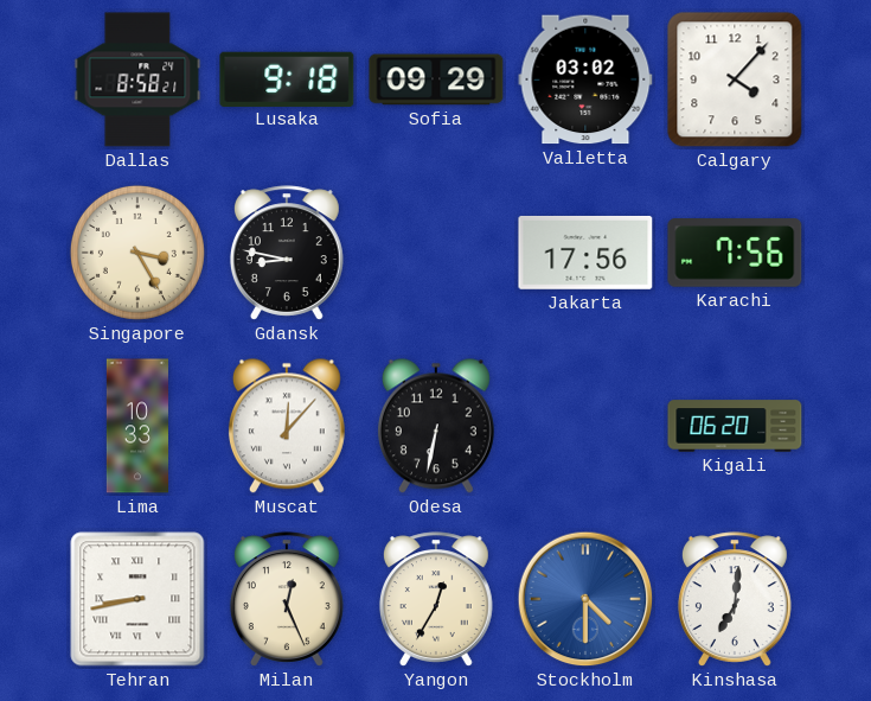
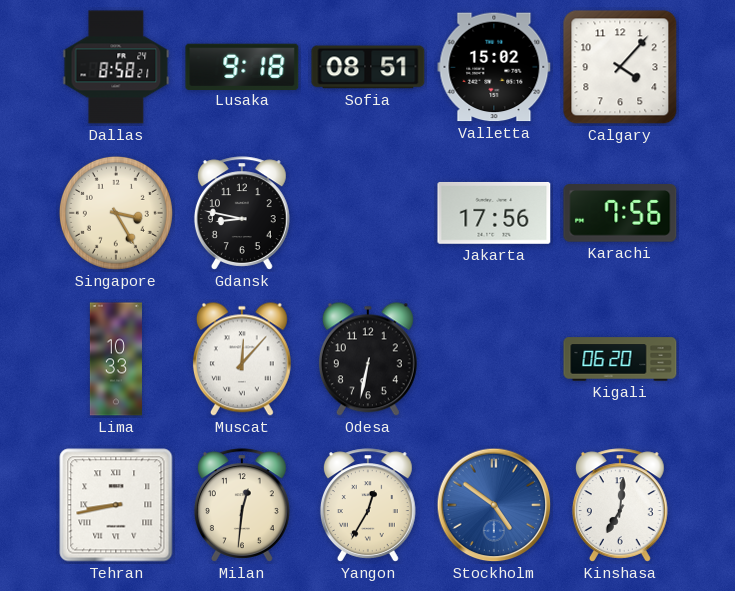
Sofia: 09:29 -> 08:51
Valletta: 03:02 -> 15:02
Milan: 12:26 -> 12:31
Stockholm: 4:30 -> 4:51
